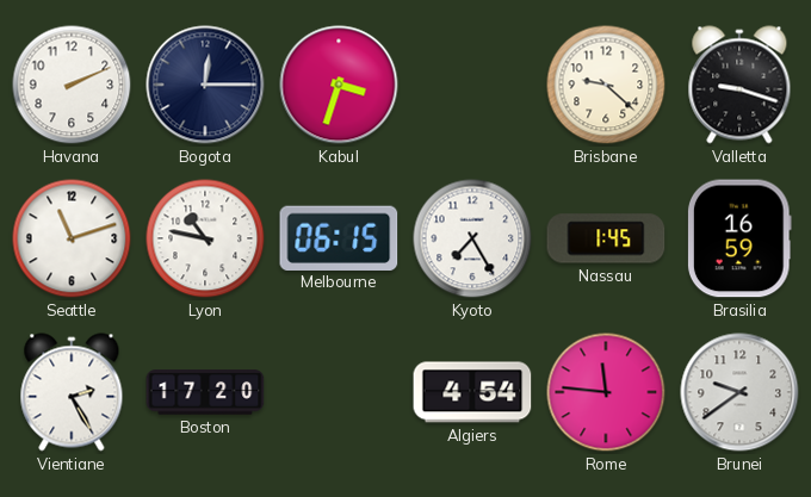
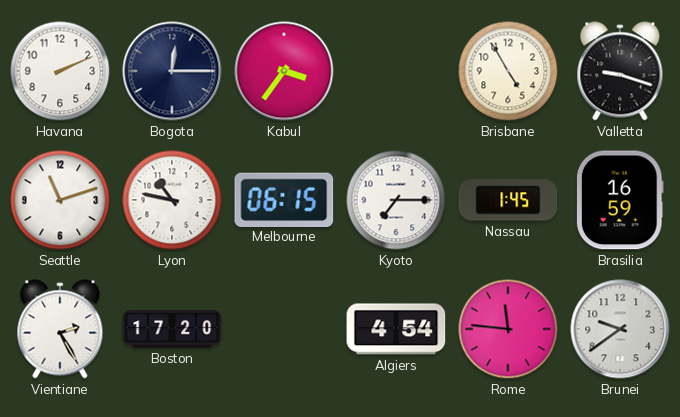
Kabul: 3:33 -> 3:36
Brisbane: 9:22 -> 4:55
Kyoto: 7:25 -> 7:15
